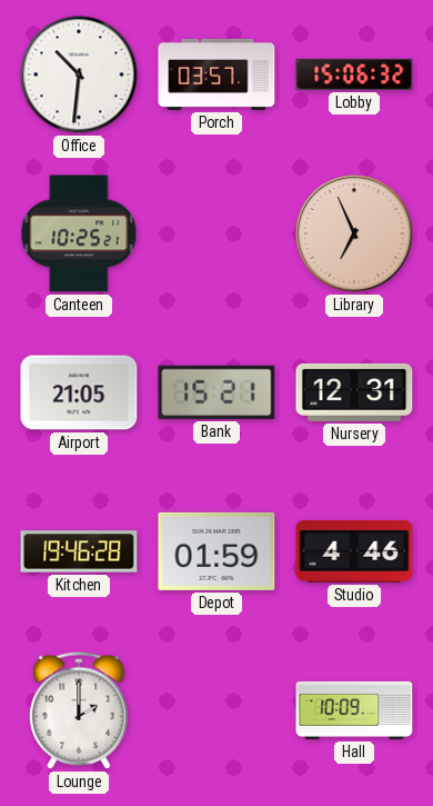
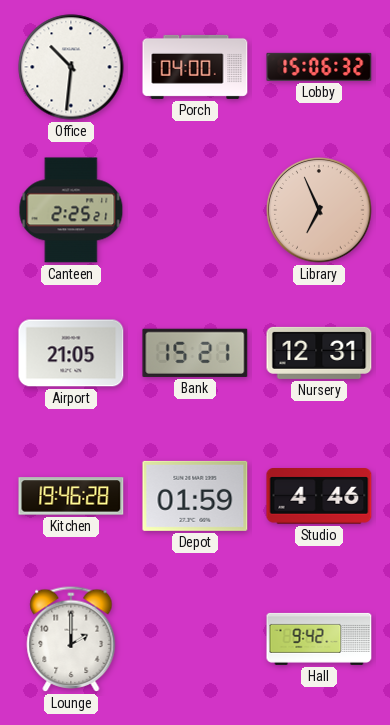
Porch: 03:57 -> 04:00
Canteen: 10:25 -> 2:25
Hall: 10:09 -> 9:42
